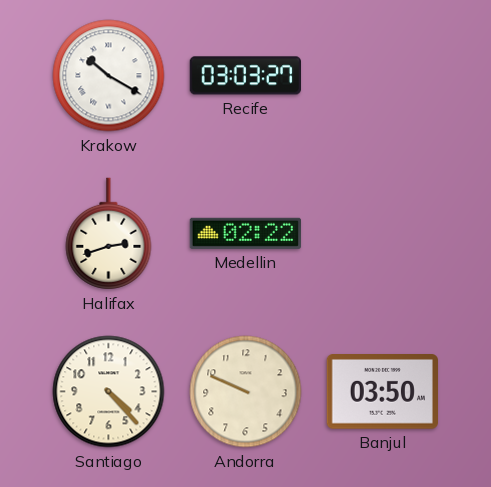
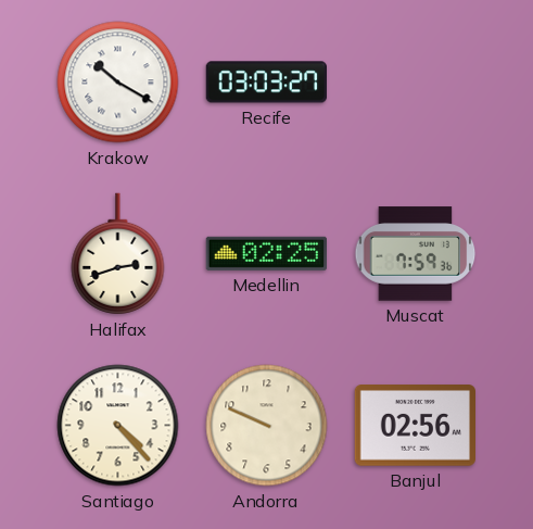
Medellin: 02:22 -> 02:25
Muscat: none -> 7:59
Banjul: 03:50 -> 02:56
